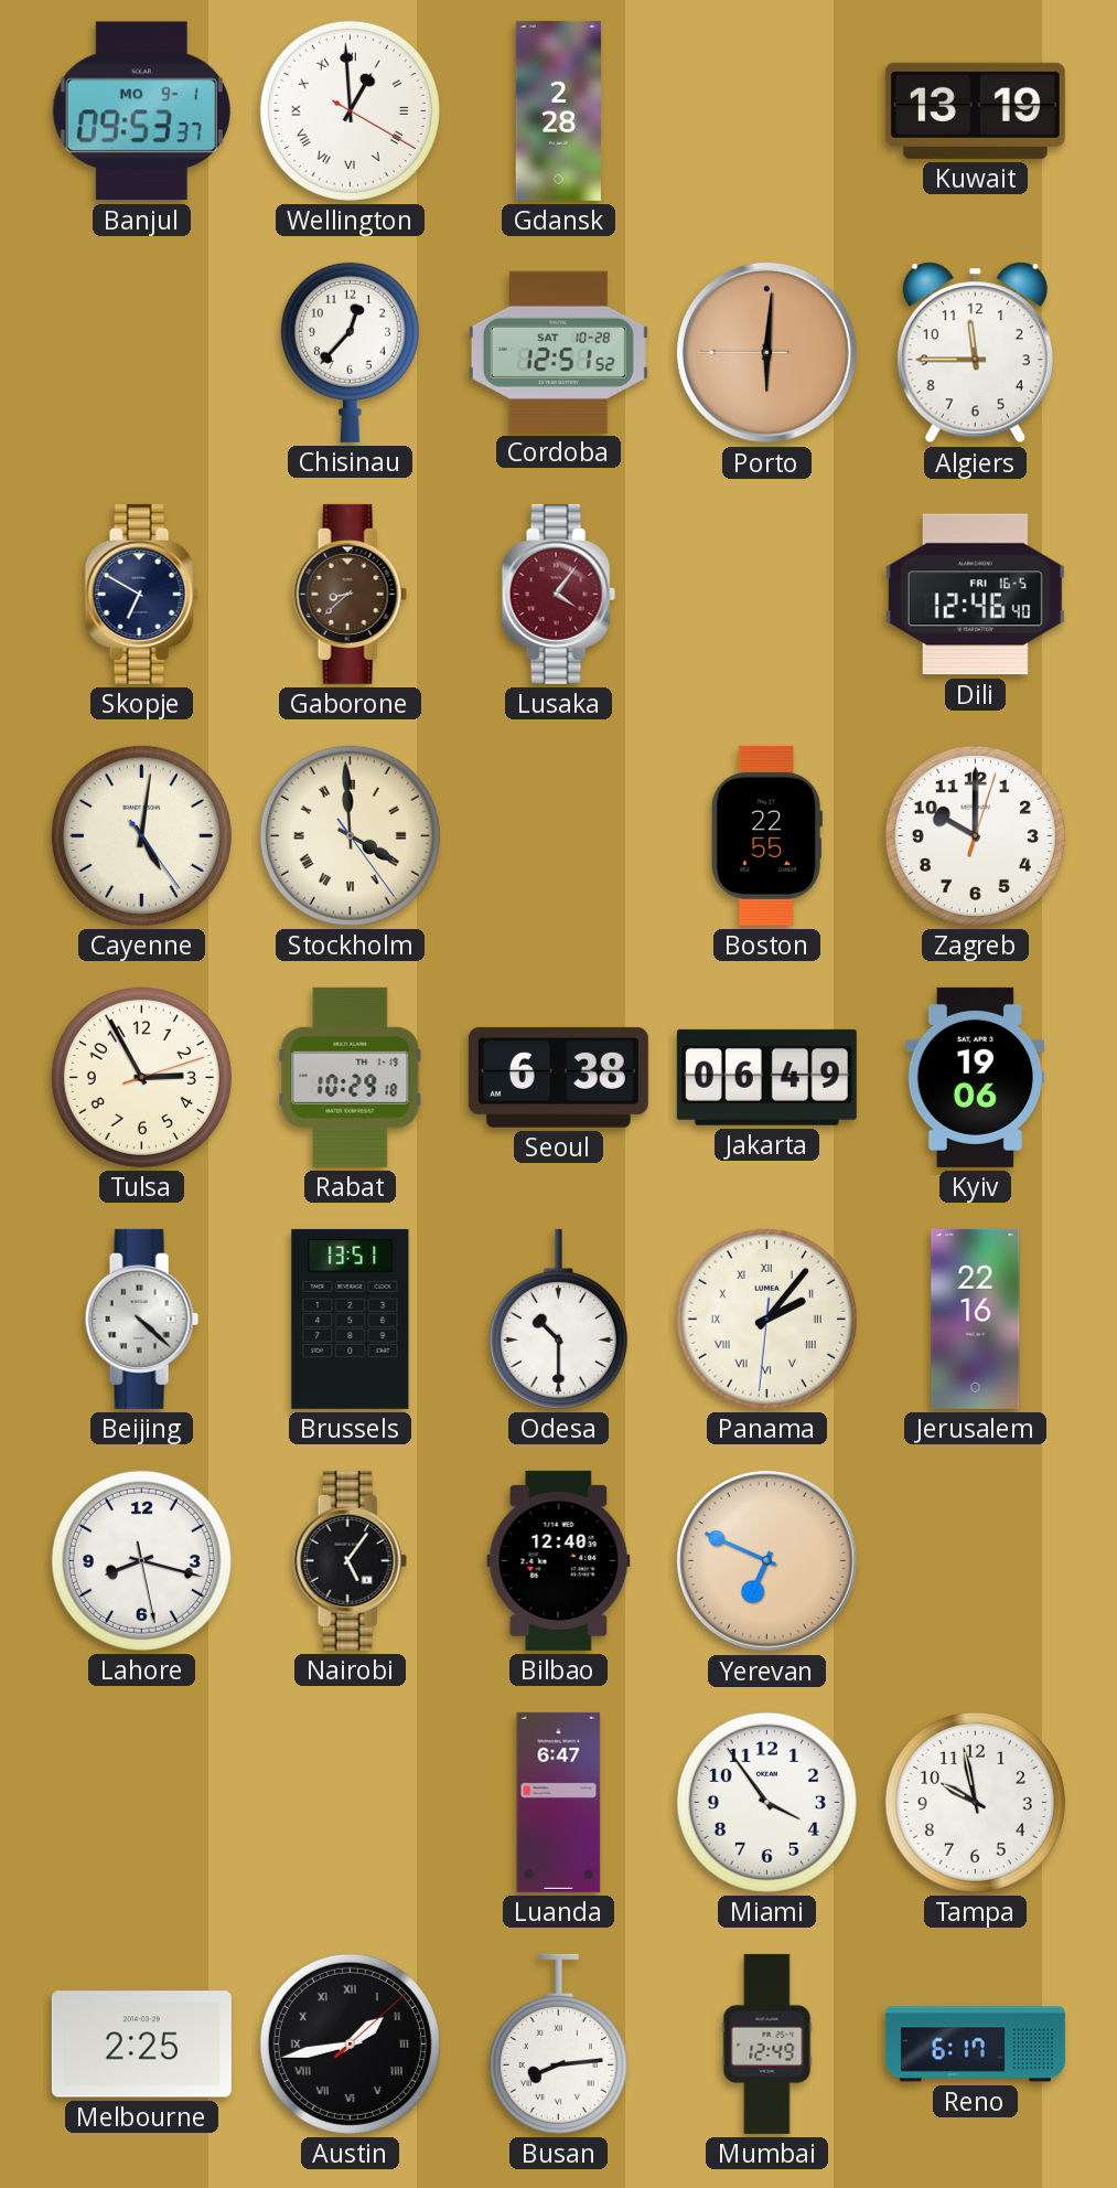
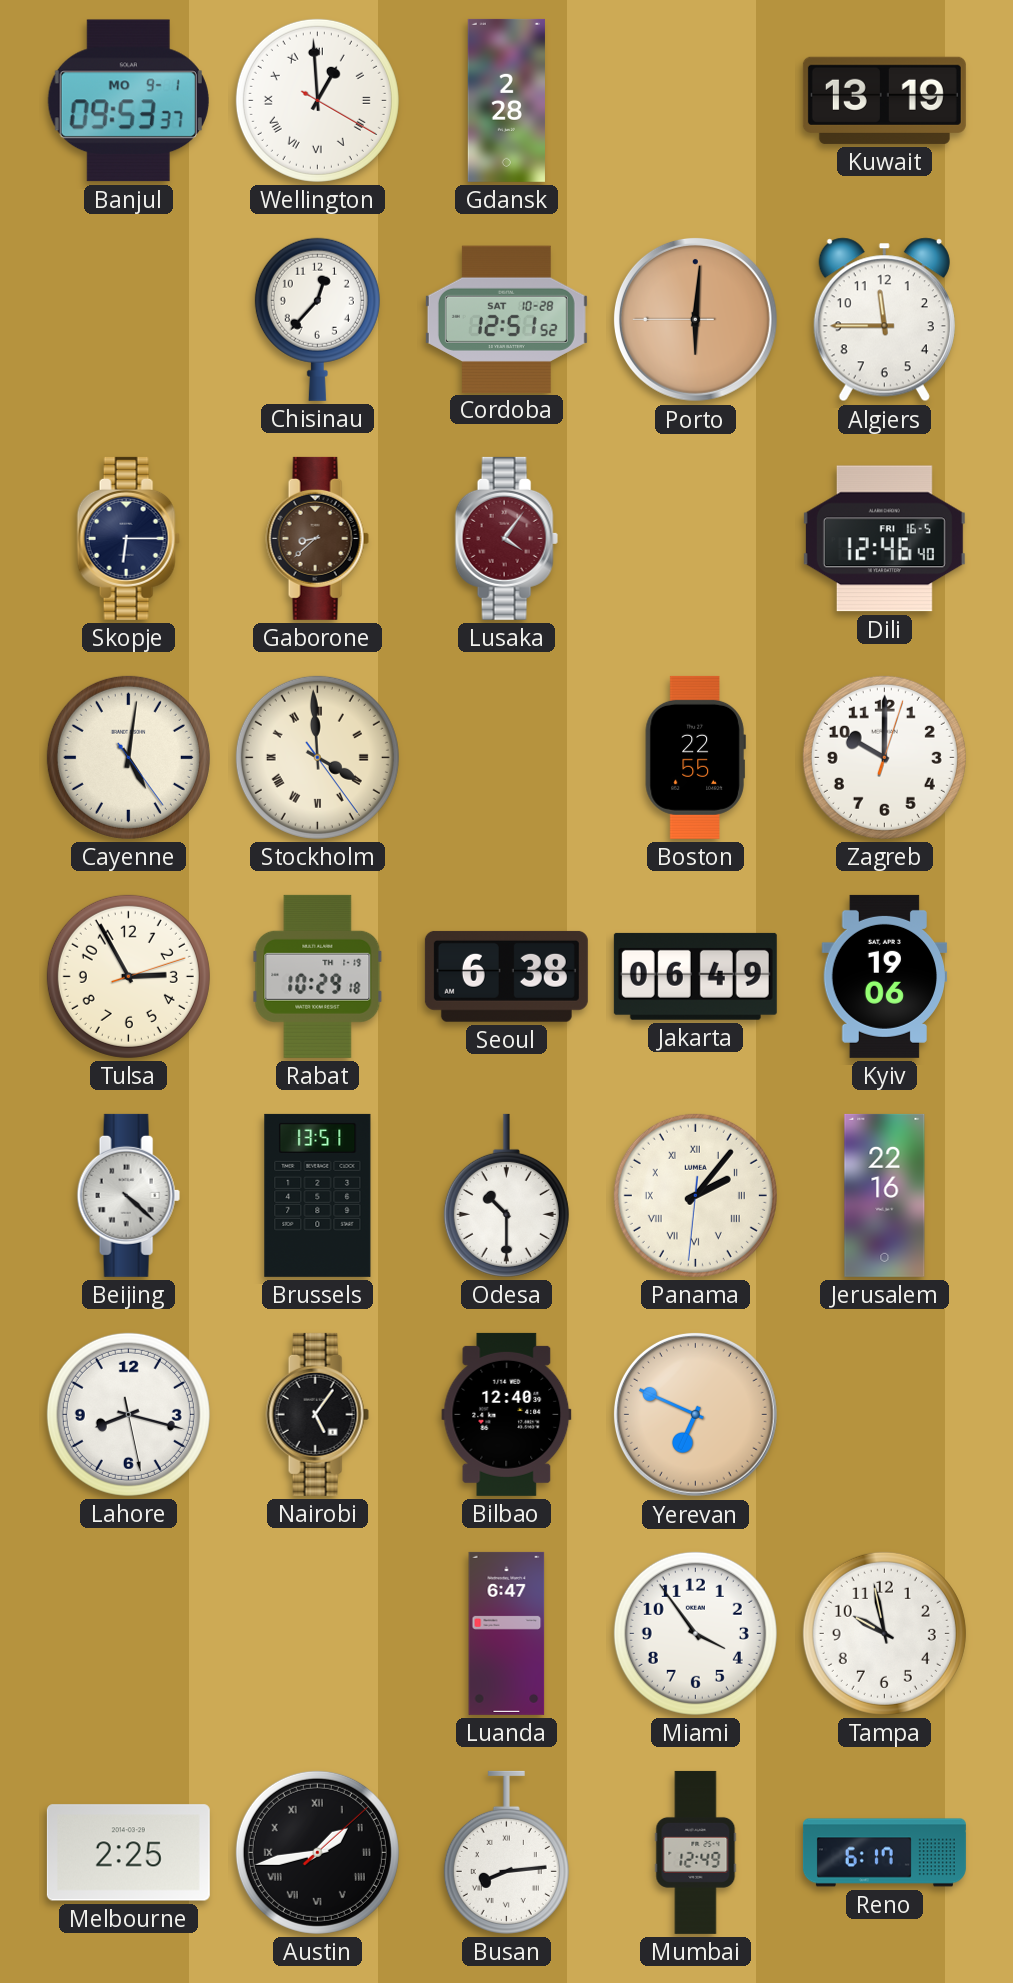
Skopje: 6:50 -> 6:15
